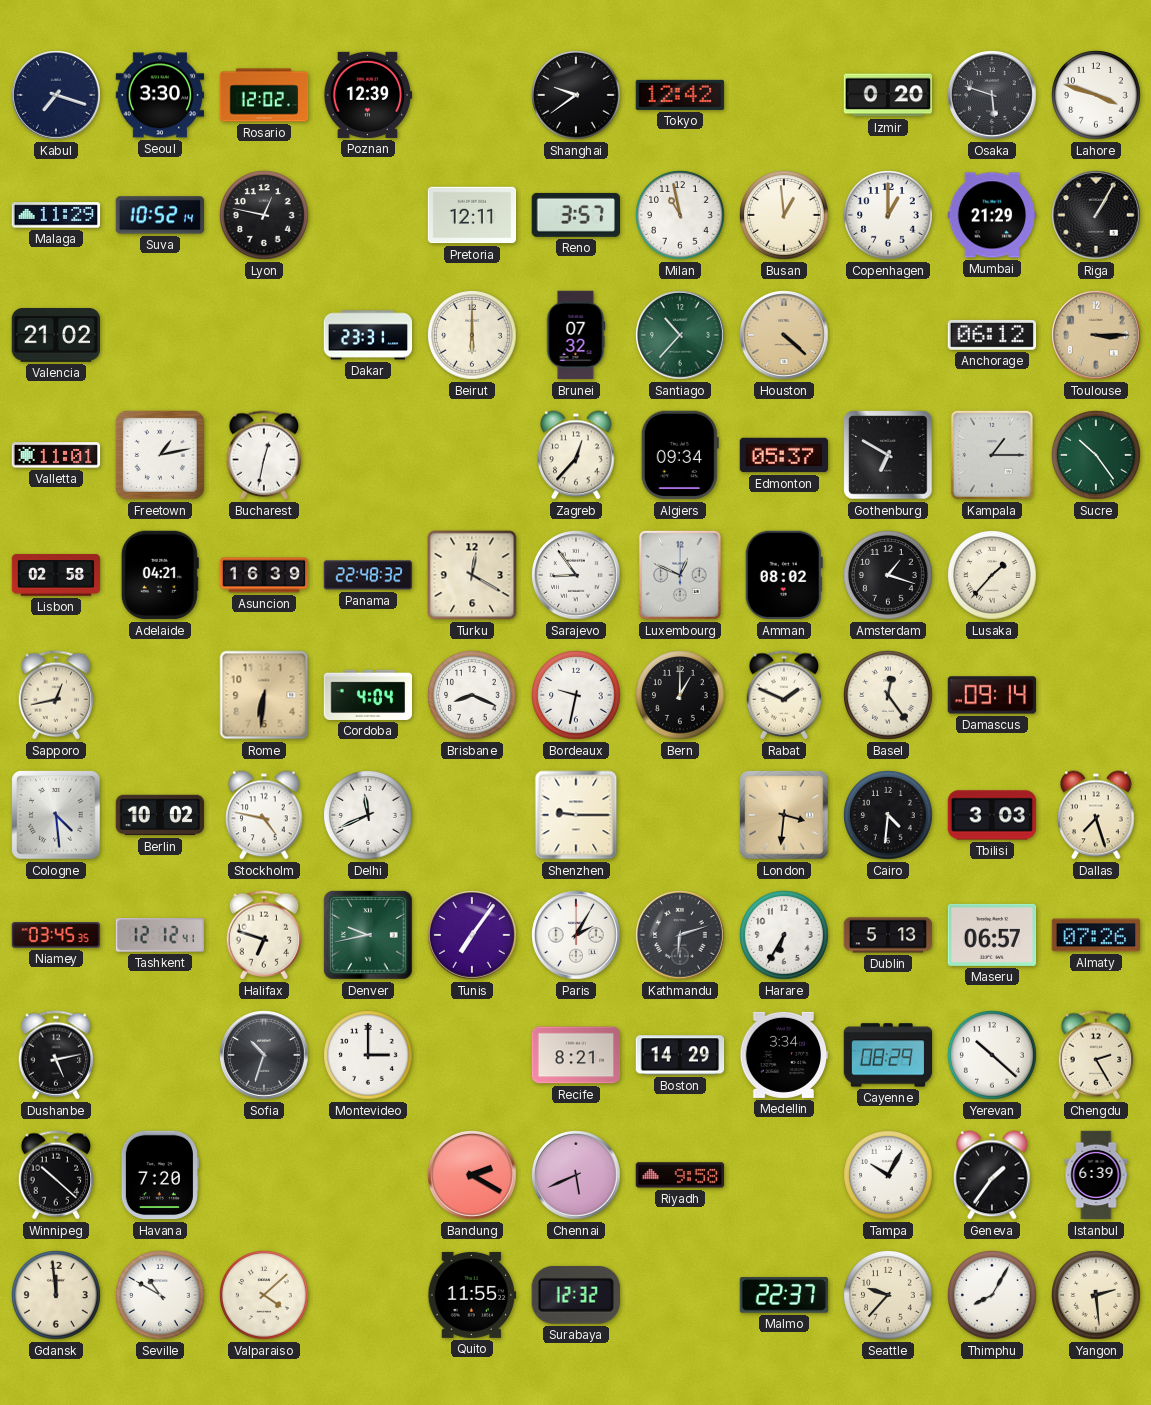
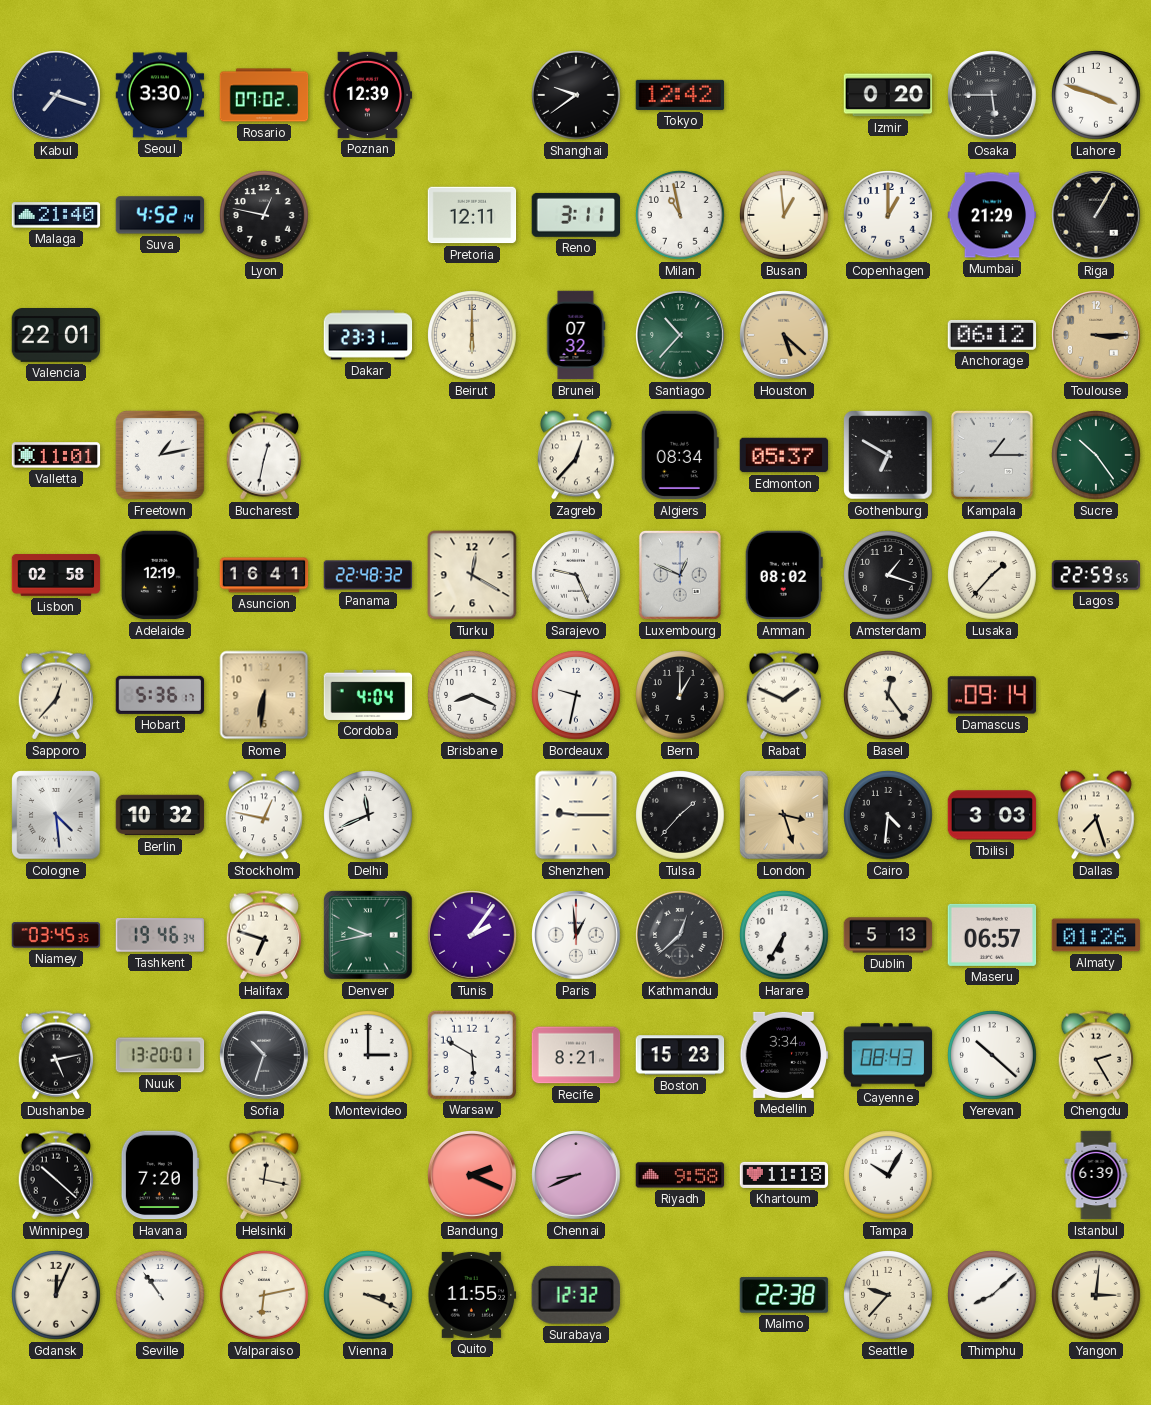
Rosario: 12:02 -> 07:02
Osaka: 5:48 -> 5:45
Malaga: 11:29 -> 21:40
Suva: 10:52 -> 4:52
Reno: 3:57 -> 3:11
Valencia: 21:02 -> 22:01
Houston: 4:22 -> 5:22
Algiers: 09:34 -> 08:34
Adelaide: 04:21 -> 12:19
Asuncion: 16:39 -> 16:41
Sarajevo: 8:54 -> 9:26
Lagos: none -> 22:59
Sapporo: 12:43 -> 12:37
Hobart: none -> 5:36
Berlin: 10:02 -> 10:32
Stockholm: 4:47 -> 12:47
Tulsa: none -> 1:37
London: 3:31 -> 3:27
Tashkent: 12:12 -> 19:46
Tunis: 7:06 -> 2:06
Paris: 2:05 -> 12:59
Kathmandu: 6:12 -> 12:38
Almaty: 07:26 -> 01:26
Nuuk: none -> 13:20
Warsaw: none -> 5:50
Boston: 14:29 -> 15:23
Cayenne: 08:29 -> 08:43
Helsinki: none -> 12:17
Bandung: 2:20 -> 2:19
Chennai: 5:41 -> 8:41
Khartoum: none -> 11:18
Geneva: 1:36 -> none
Gdansk: 11:59 -> 12:04
Seville: 10:50 -> 10:54
Valparaiso: 4:08 -> 6:13
Vienna: none -> 3:19
Malmo: 22:37 -> 22:38
Thimphu: 8:05 -> 8:08
Yangon: 2:29 -> 3:01
